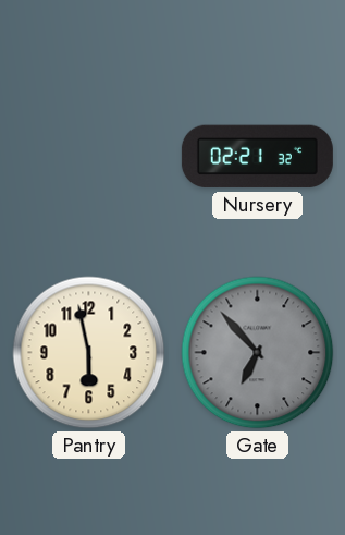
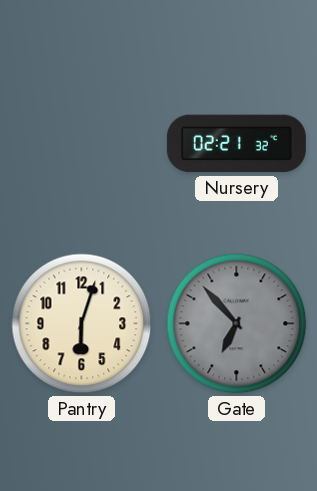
Pantry: 5:58 -> 6:03
